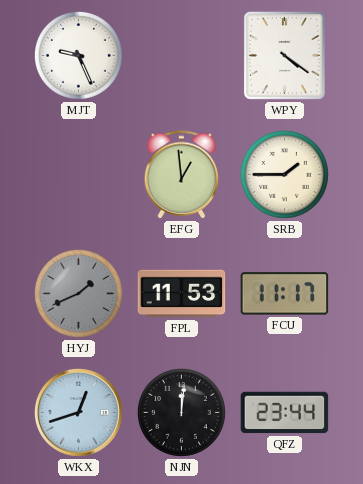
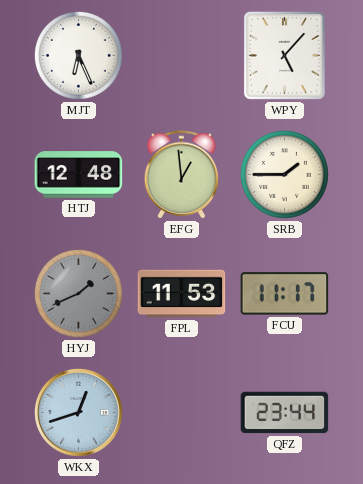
MJT: 9:26 -> 6:26
WPY: 4:21 -> 5:07
HTJ: none -> 12:48
NJN: 12:01 -> none
